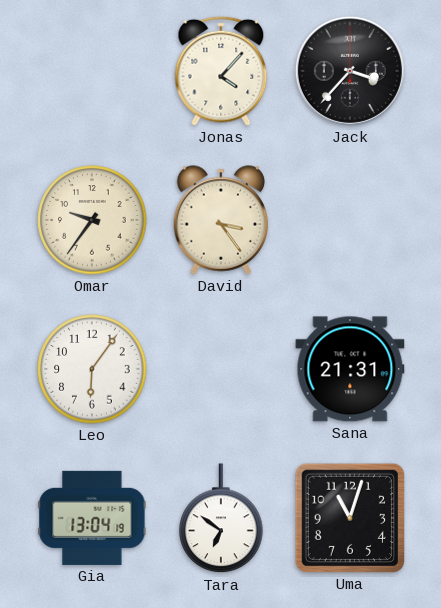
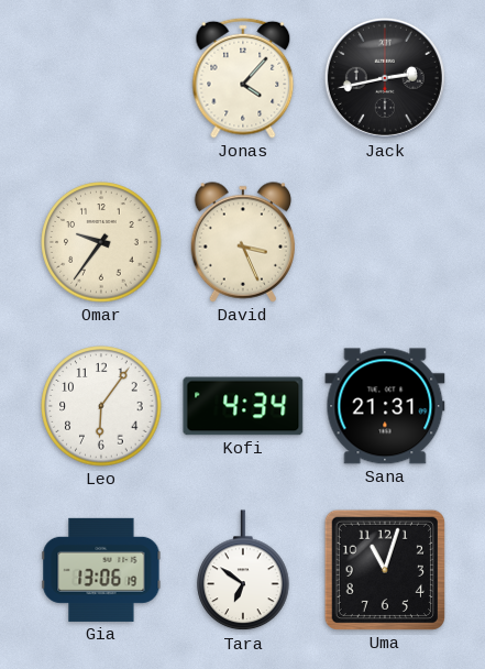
Jack: 3:37 -> 2:43
David: 3:24 -> 3:26
Kofi: none -> 4:34
Gia: 13:04 -> 13:06
